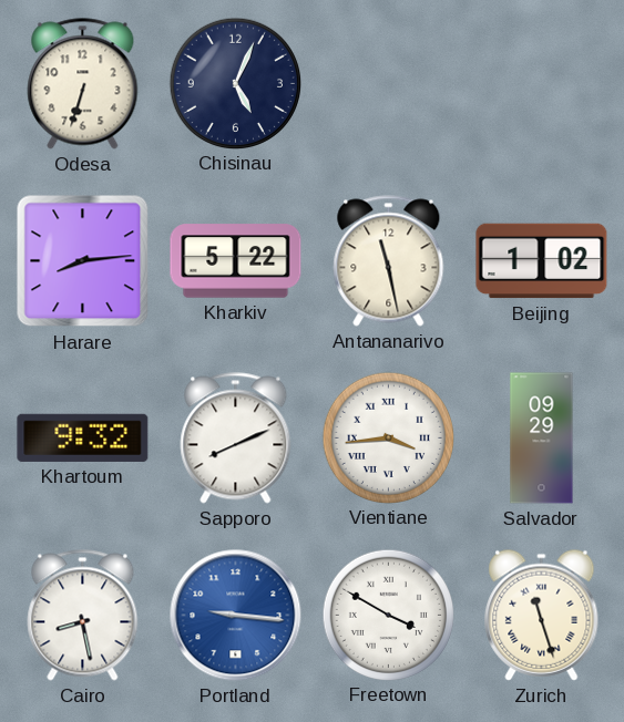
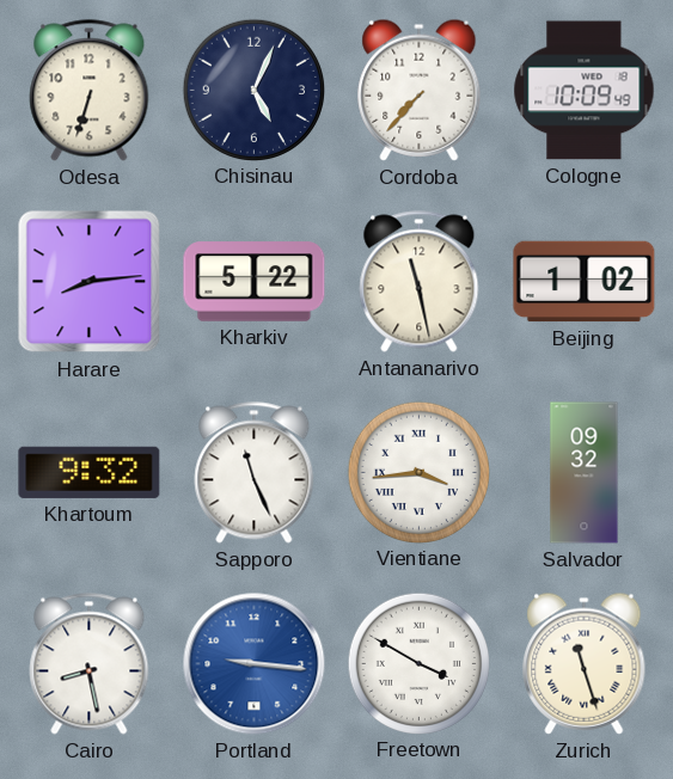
Cordoba: none -> 7:37
Cologne: none -> 10:09
Sapporo: 8:11 -> 11:26
Salvador: 09:29 -> 09:32
